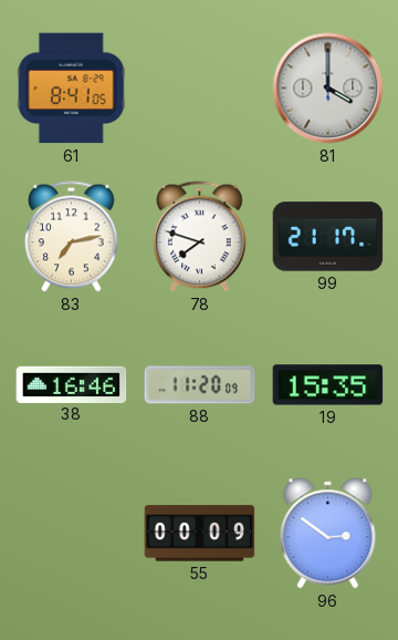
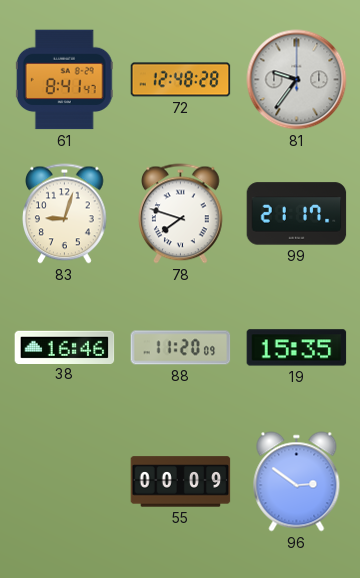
61: 8:41:05 -> 8:41:47
72: none -> 12:48
81: 4:00 -> 9:36
83: 7:13 -> 9:03
